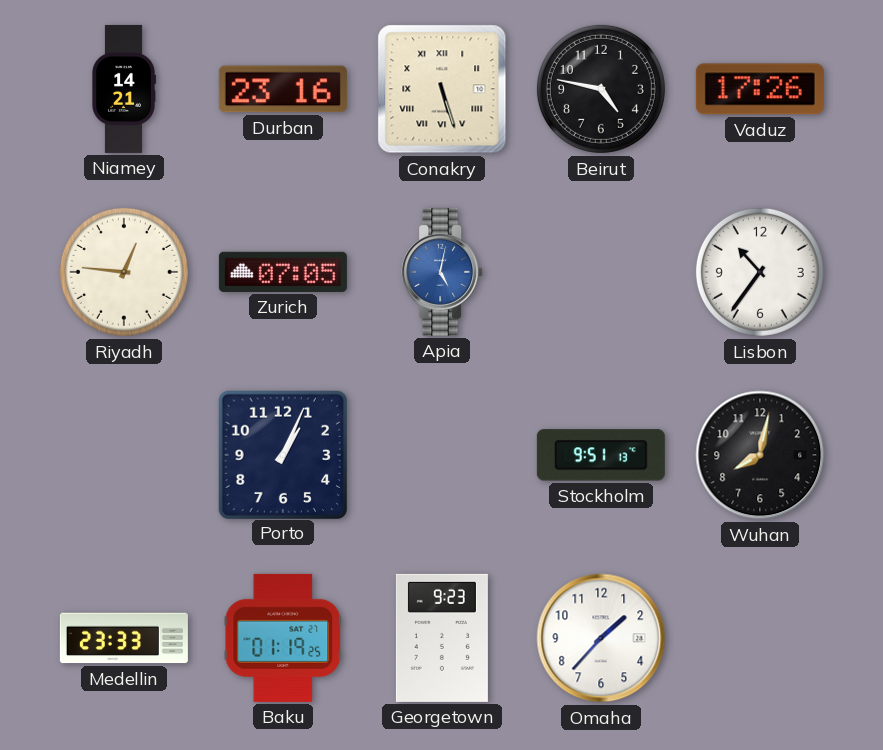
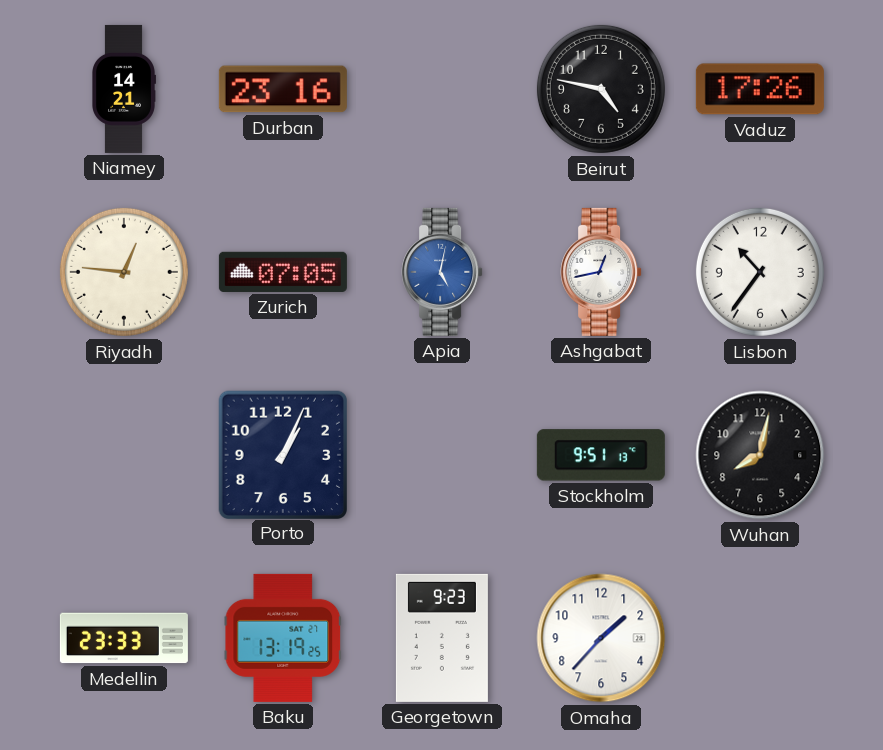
Conakry: 5:27 -> none
Ashgabat: none -> 12:43
Baku: 01:19 -> 13:19
